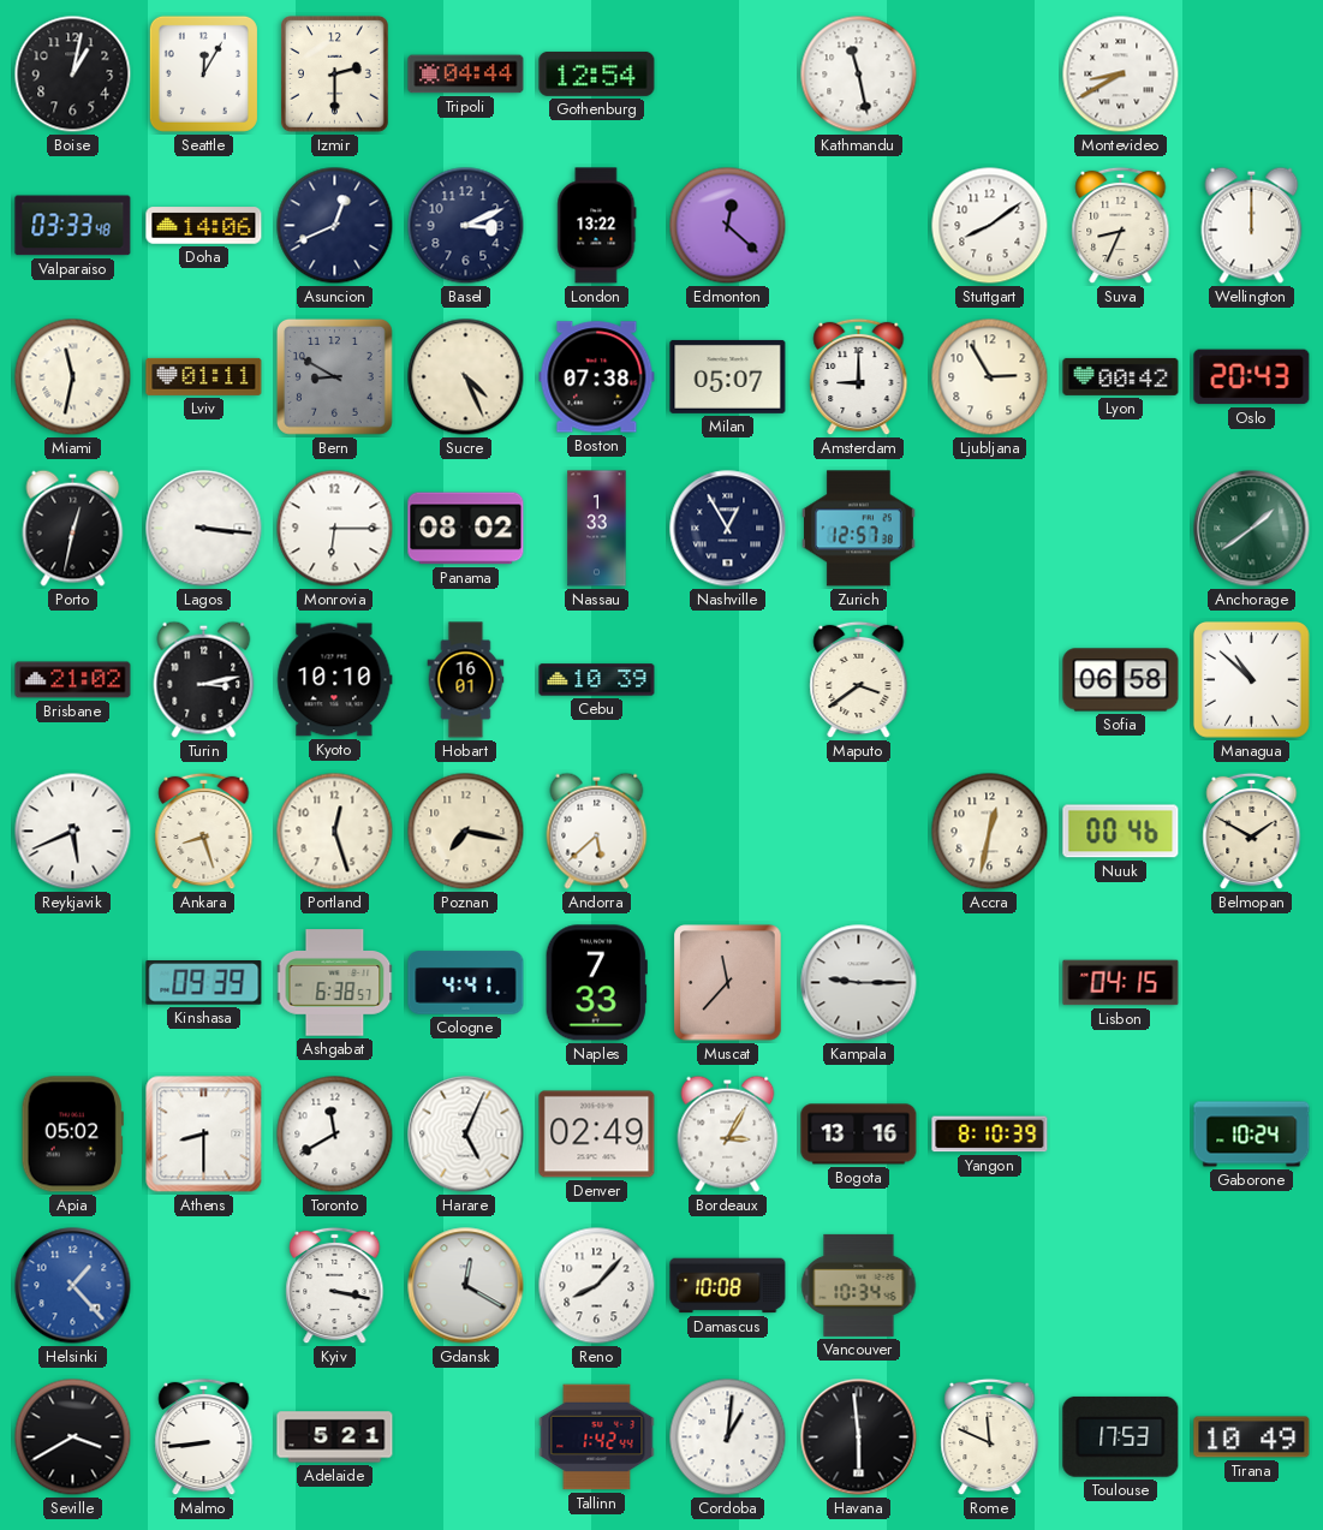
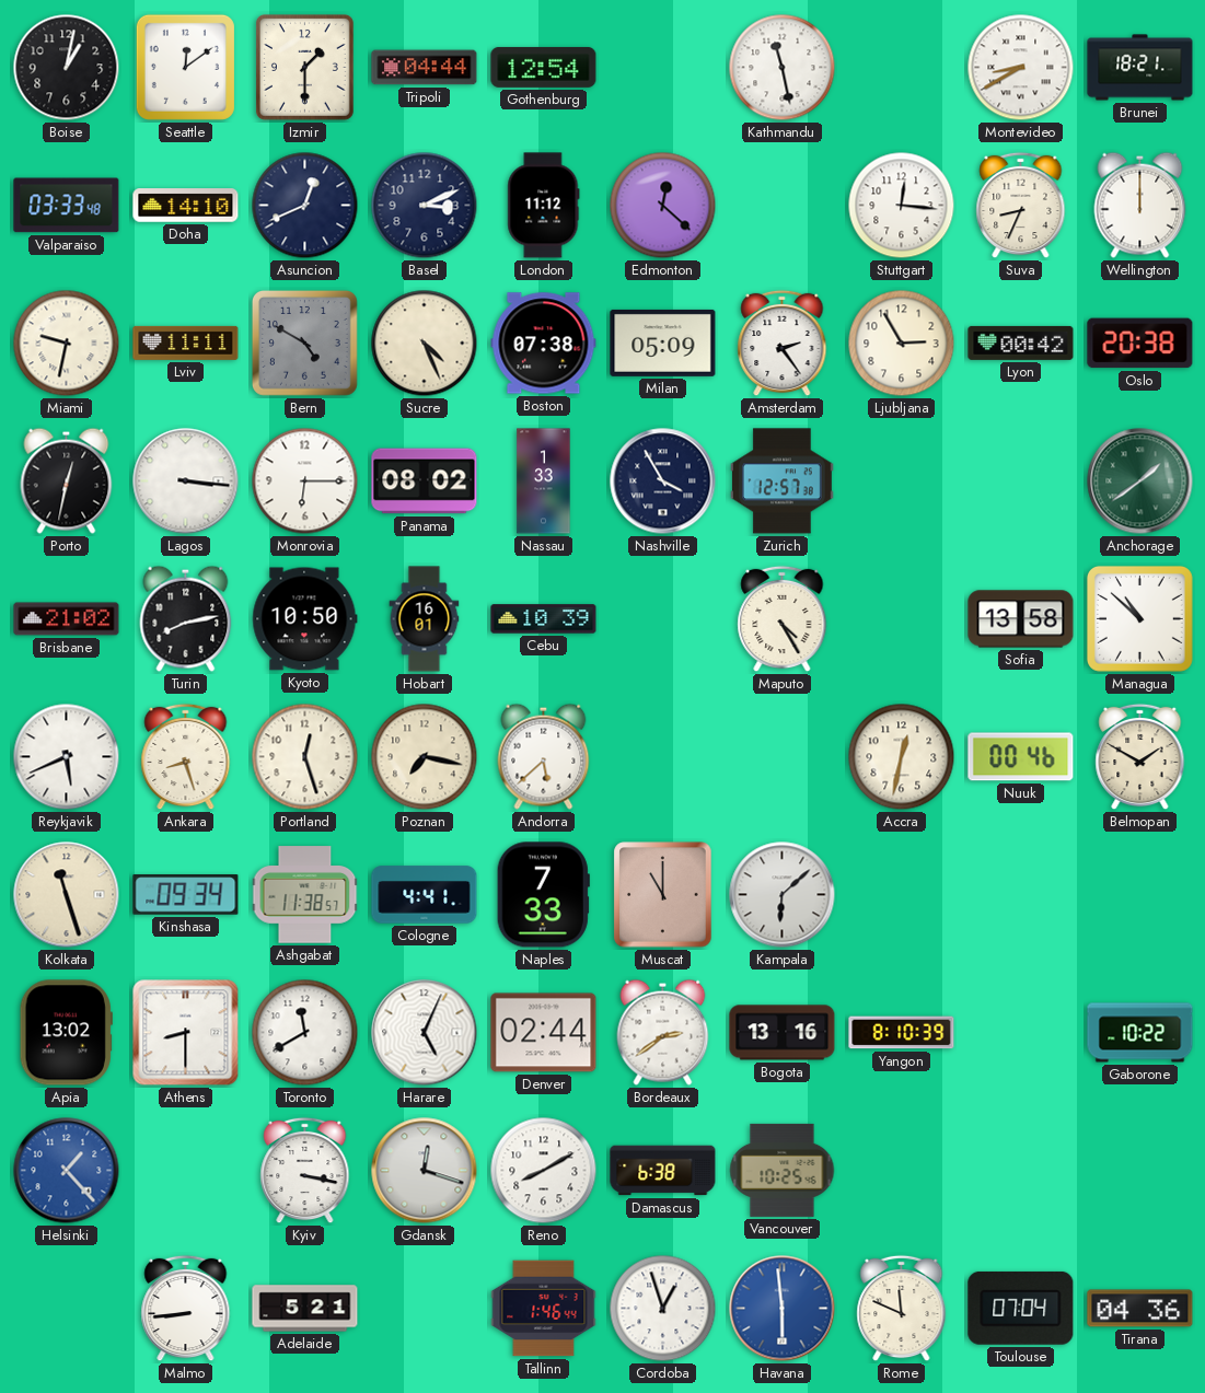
Seattle: 12:05 -> 12:09
Izmir: 2:30 -> 1:30
Brunei: none -> 18:21
Doha: 14:06 -> 14:10
London: 13:22 -> 11:12
Stuttgart: 8:09 -> 12:16
Miami: 11:32 -> 9:32
Lviv: 01:11 -> 11:11
Bern: 8:50 -> 4:50
Milan: 05:07 -> 05:09
Amsterdam: 9:00 -> 2:24
Oslo: 20:43 -> 20:38
Nashville: 12:55 -> 3:55
Turin: 3:13 -> 8:13
Kyoto: 10:10 -> 10:50
Maputo: 3:39 -> 4:25
Sofia: 06:58 -> 13:58
Kolkata: none -> 11:27
Kinshasa: 09:39 -> 09:34
Ashgabat: 6:38 -> 11:38
Muscat: 11:37 -> 11:00
Kampala: 9:15 -> 6:08
Lisbon: 04:15 -> none
Apia: 05:02 -> 13:02
Denver: 02:49 -> 02:44
Bordeaux: 3:05 -> 2:39
Gaborone: 10:24 -> 10:22
Gdansk: 12:20 -> 12:18
Reno: 8:07 -> 8:10
Damascus: 10:08 -> 6:38
Vancouver: 10:34 -> 10:25
Seville: 3:40 -> none
Tallinn: 1:42 -> 1:46
Cordoba: 1:01 -> 12:57
Havana dial: black -> blue
Toulouse: 17:53 -> 07:04
Tirana: 10:49 -> 04:36
